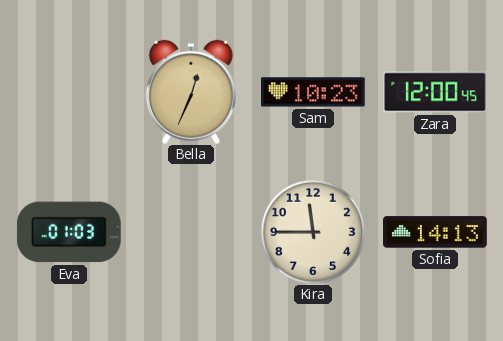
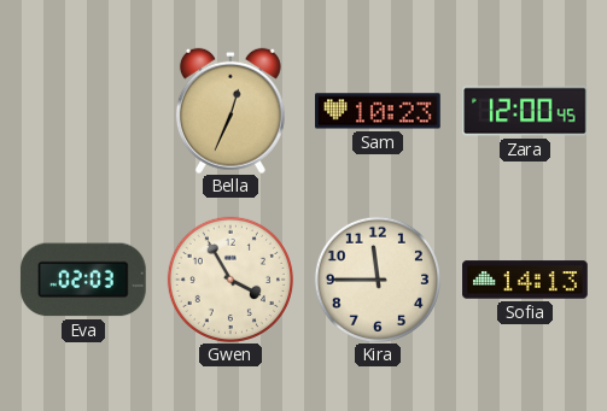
Eva: 01:03 -> 02:03
Gwen: none -> 3:55
